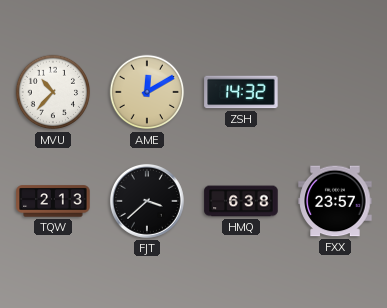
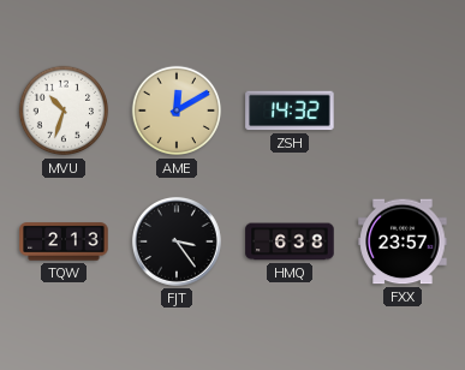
MVU: 10:37 -> 10:33
FJT: 3:38 -> 3:24
